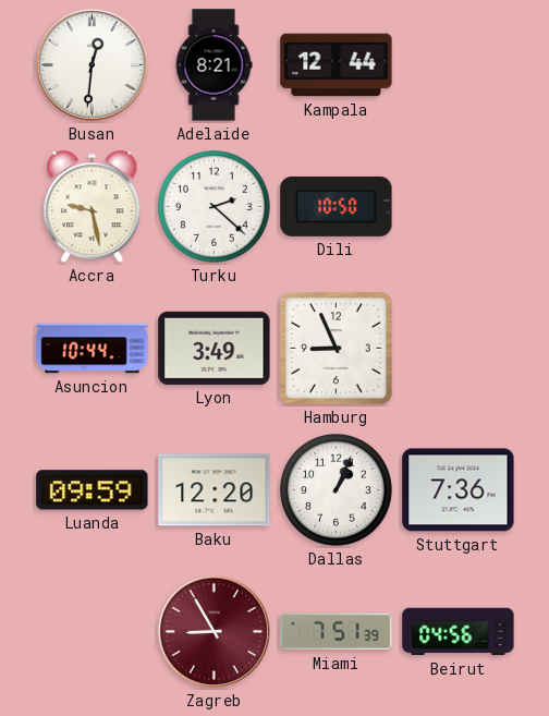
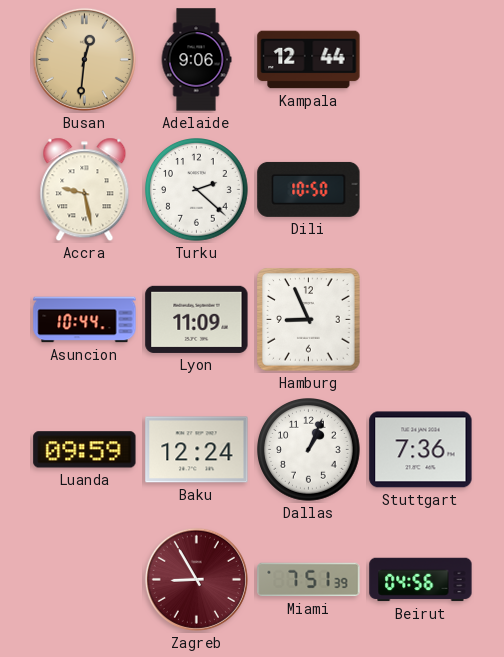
Busan dial: white -> champagne
Adelaide: 8:21 -> 9:06
Lyon: 3:49 -> 11:09
Baku: 12:20 -> 12:24
